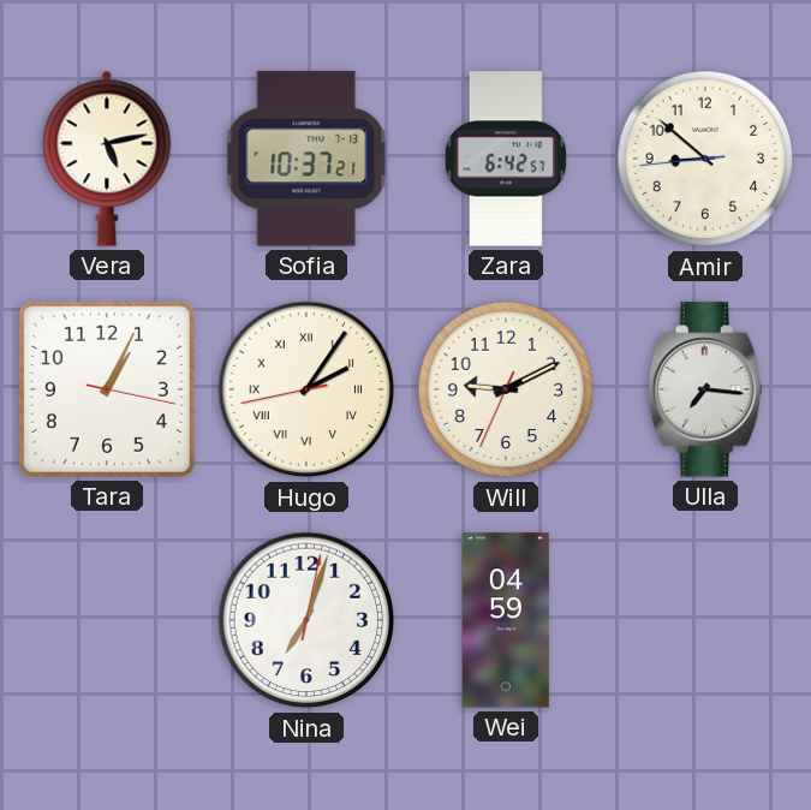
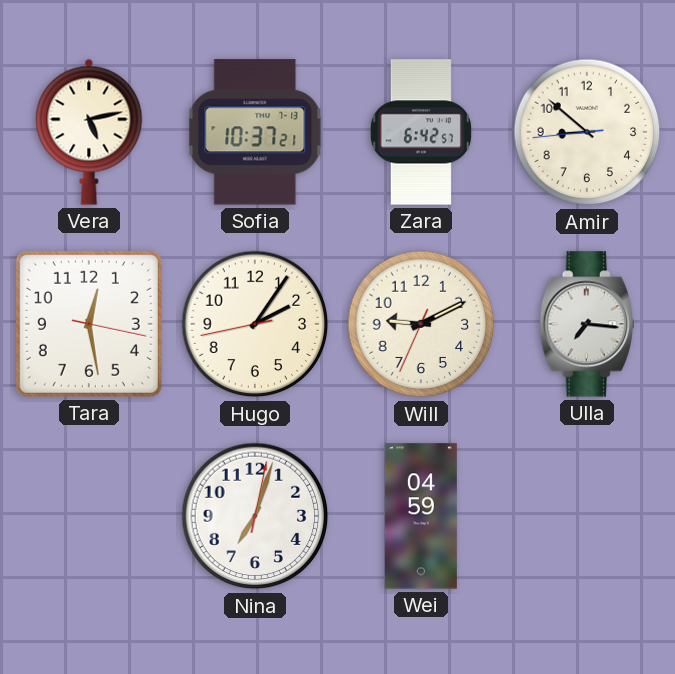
Tara: 1:04 -> 12:28
Hugo numerals: Roman -> Arabic
